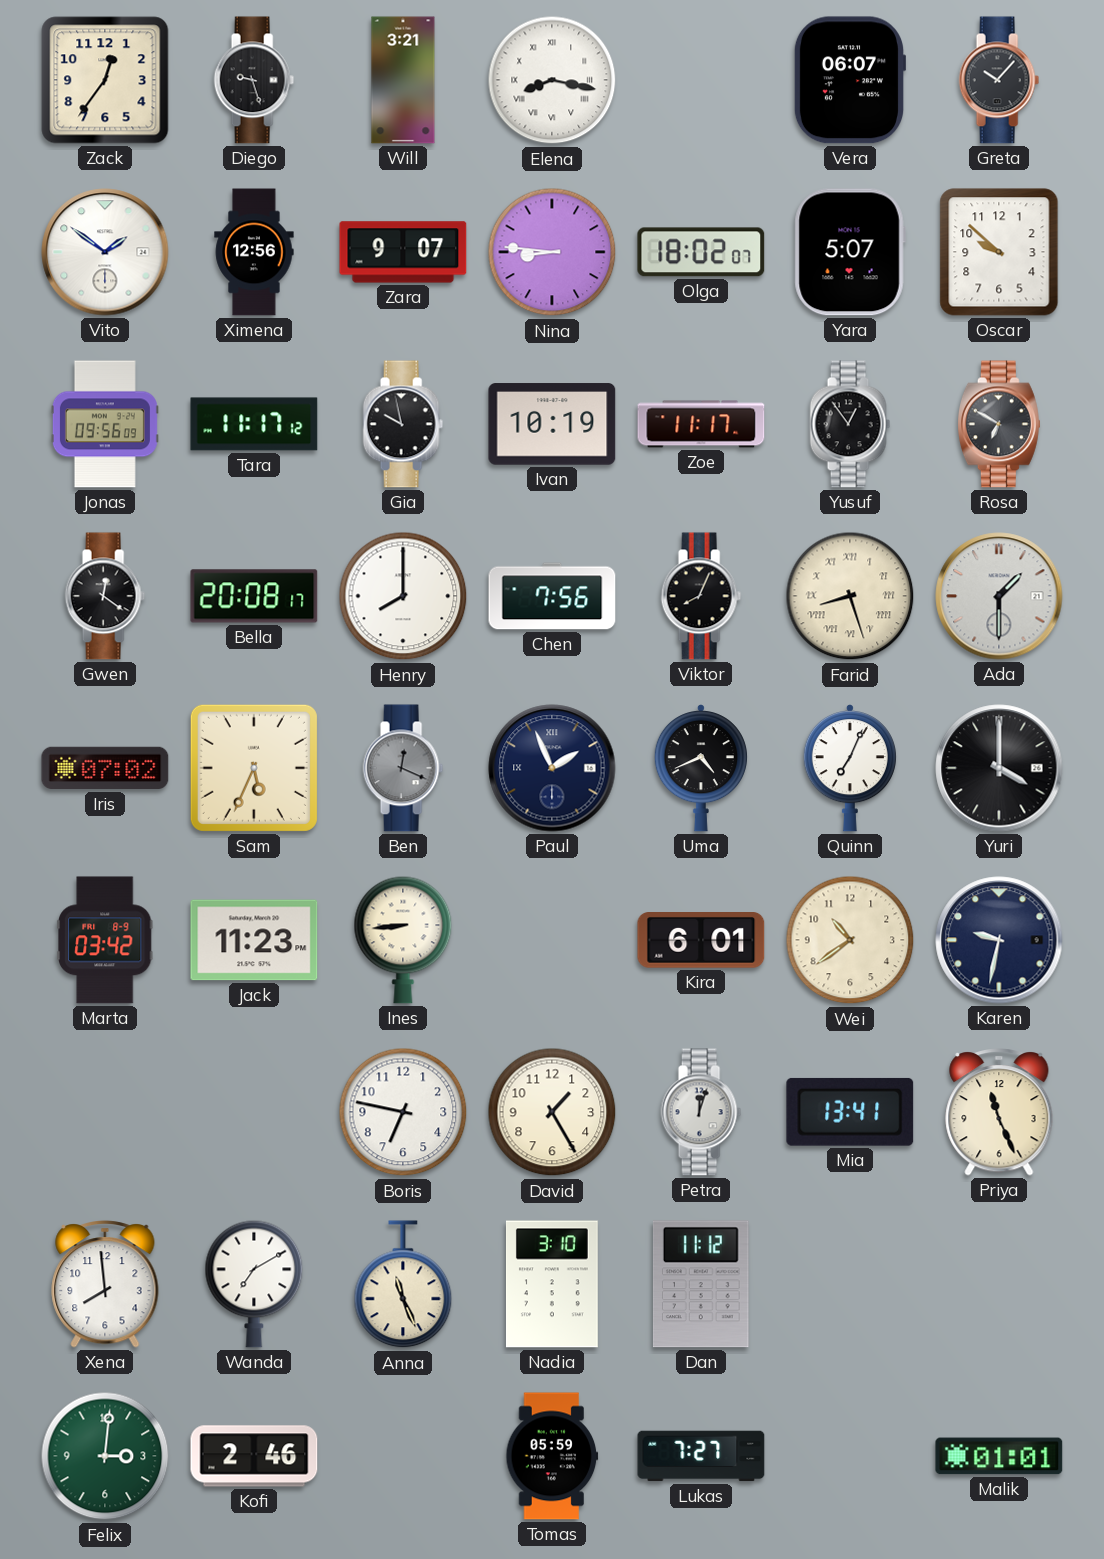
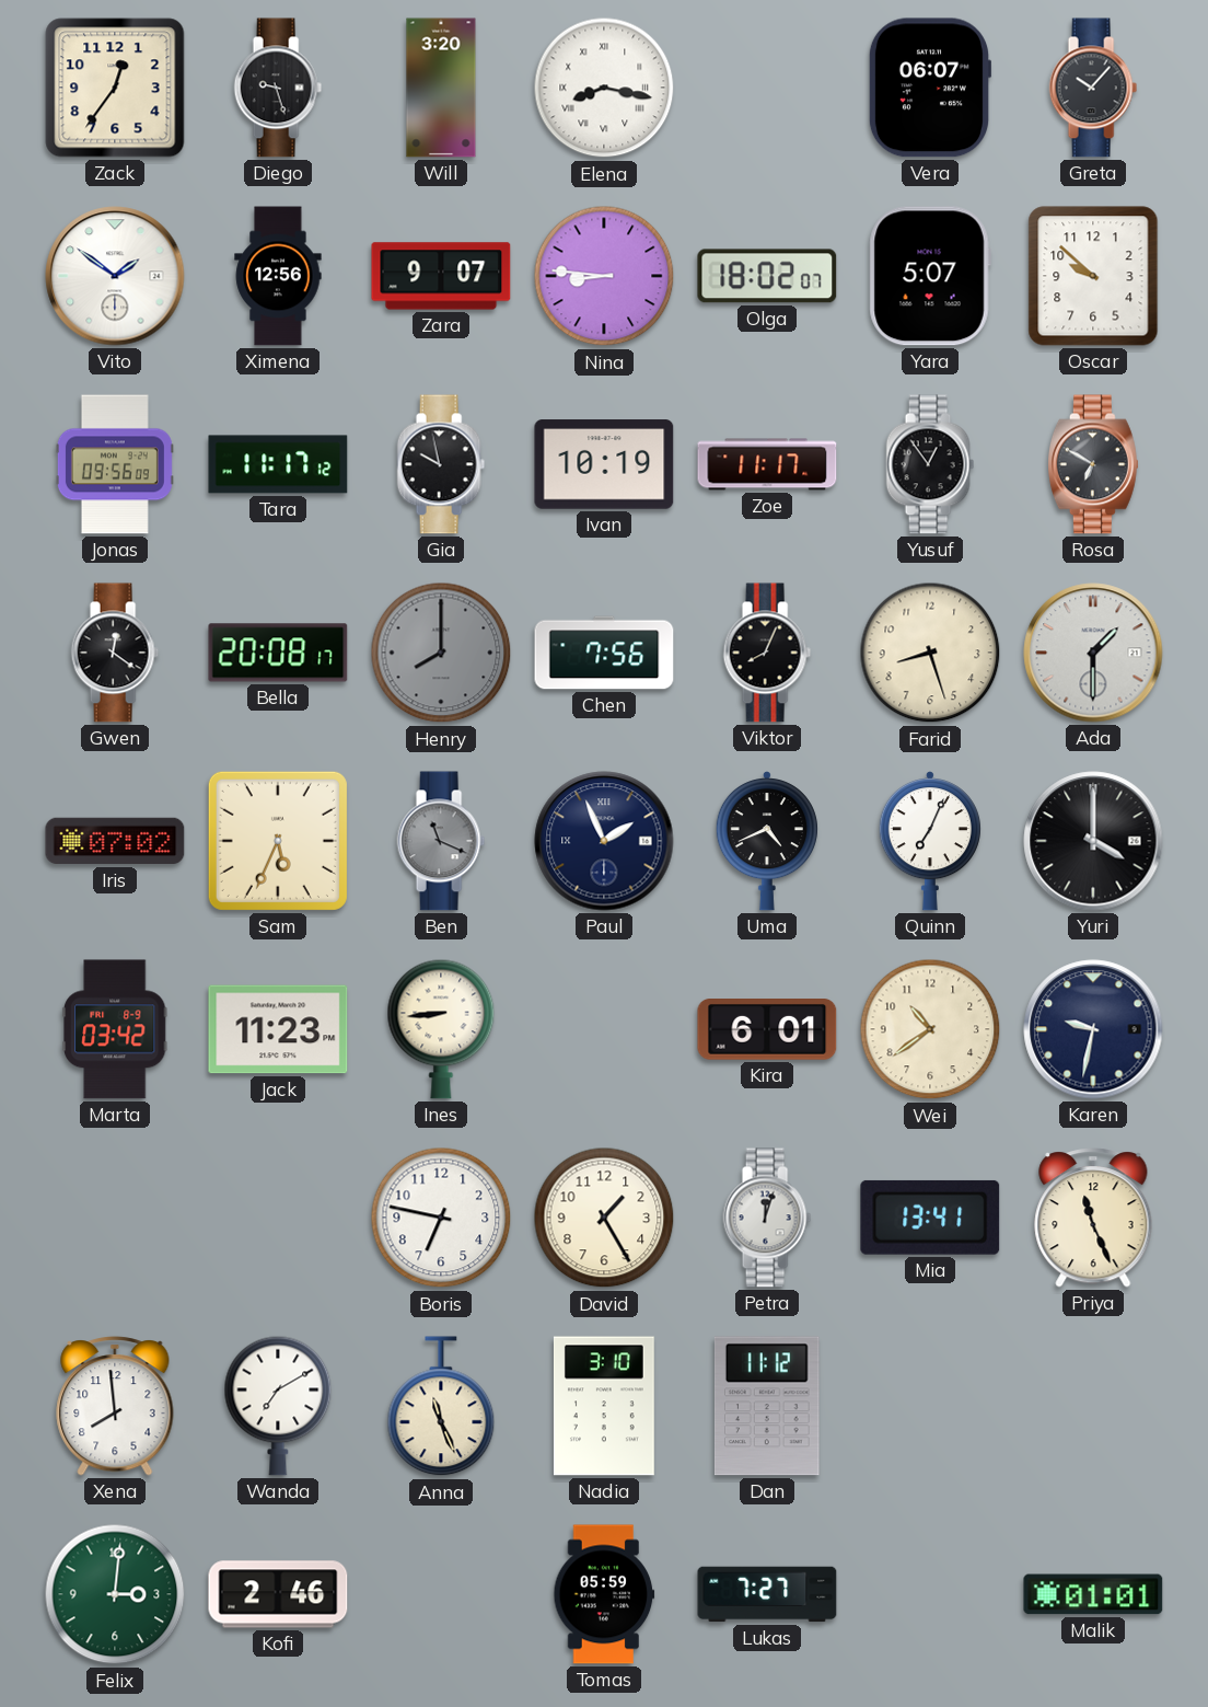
Will: 3:21 -> 3:20
Henry dial: white -> grey
Farid numerals: Roman -> Arabic
Ben: 12:19 -> 11:19
